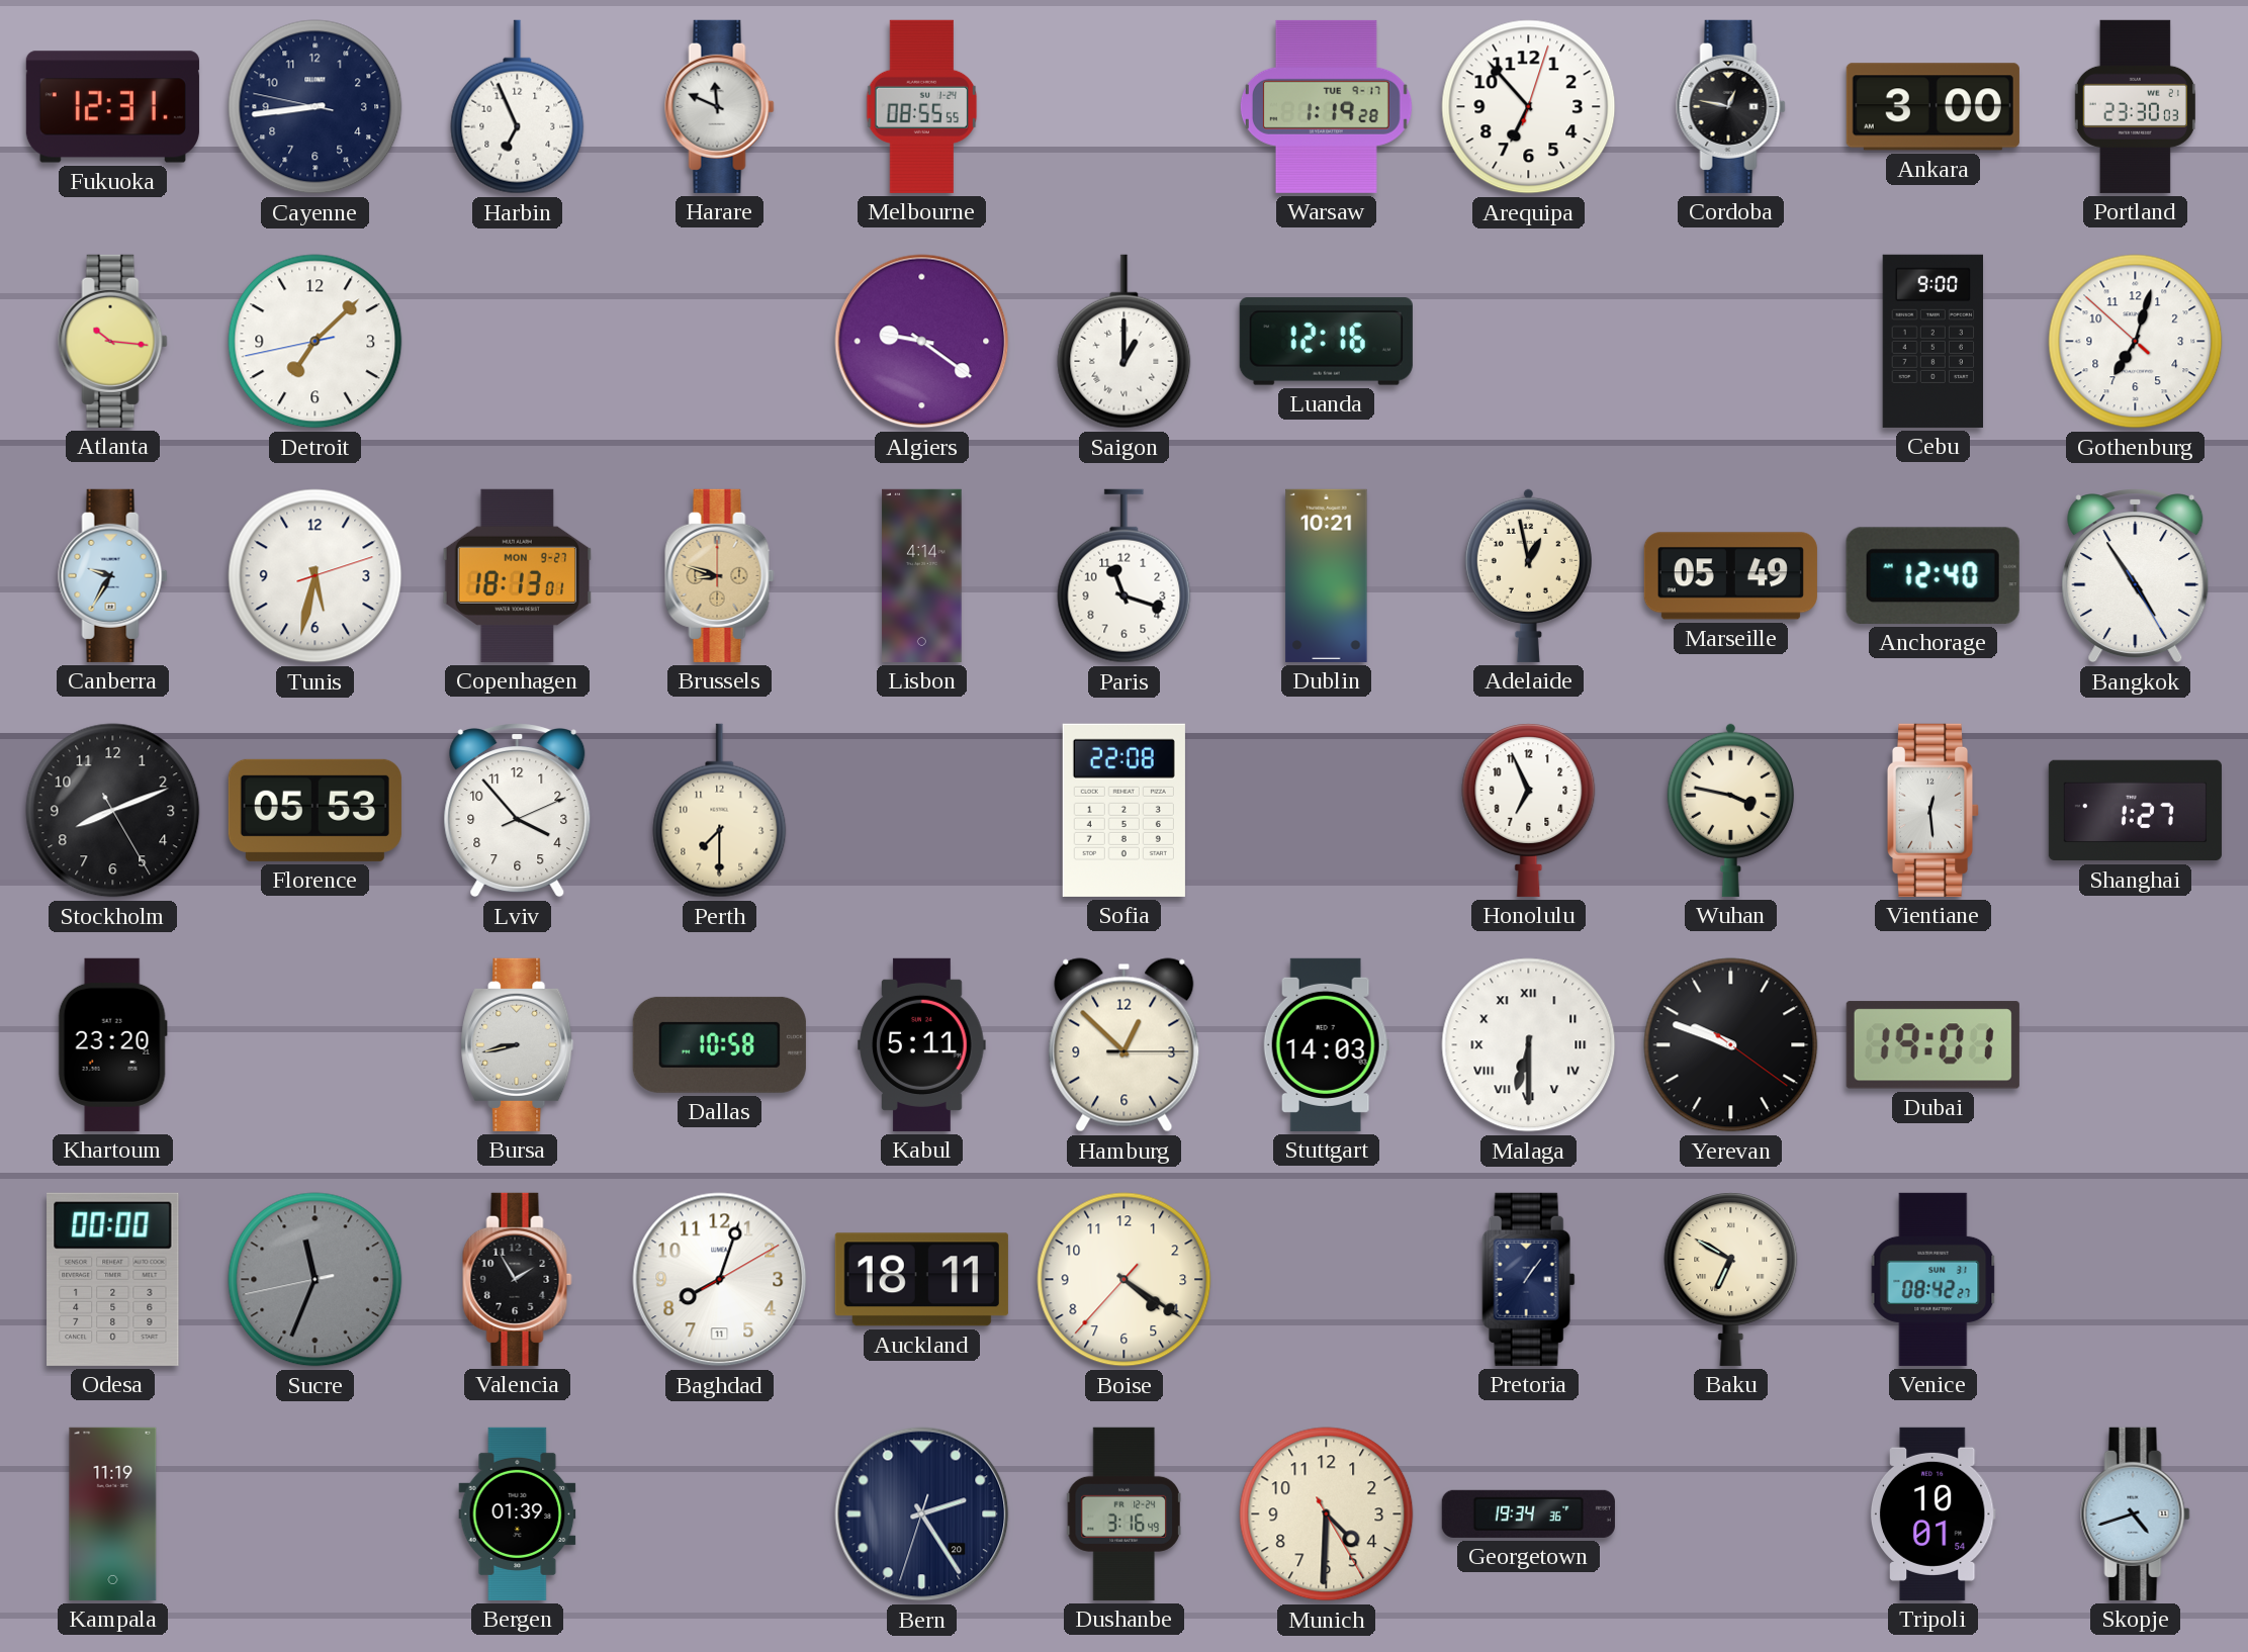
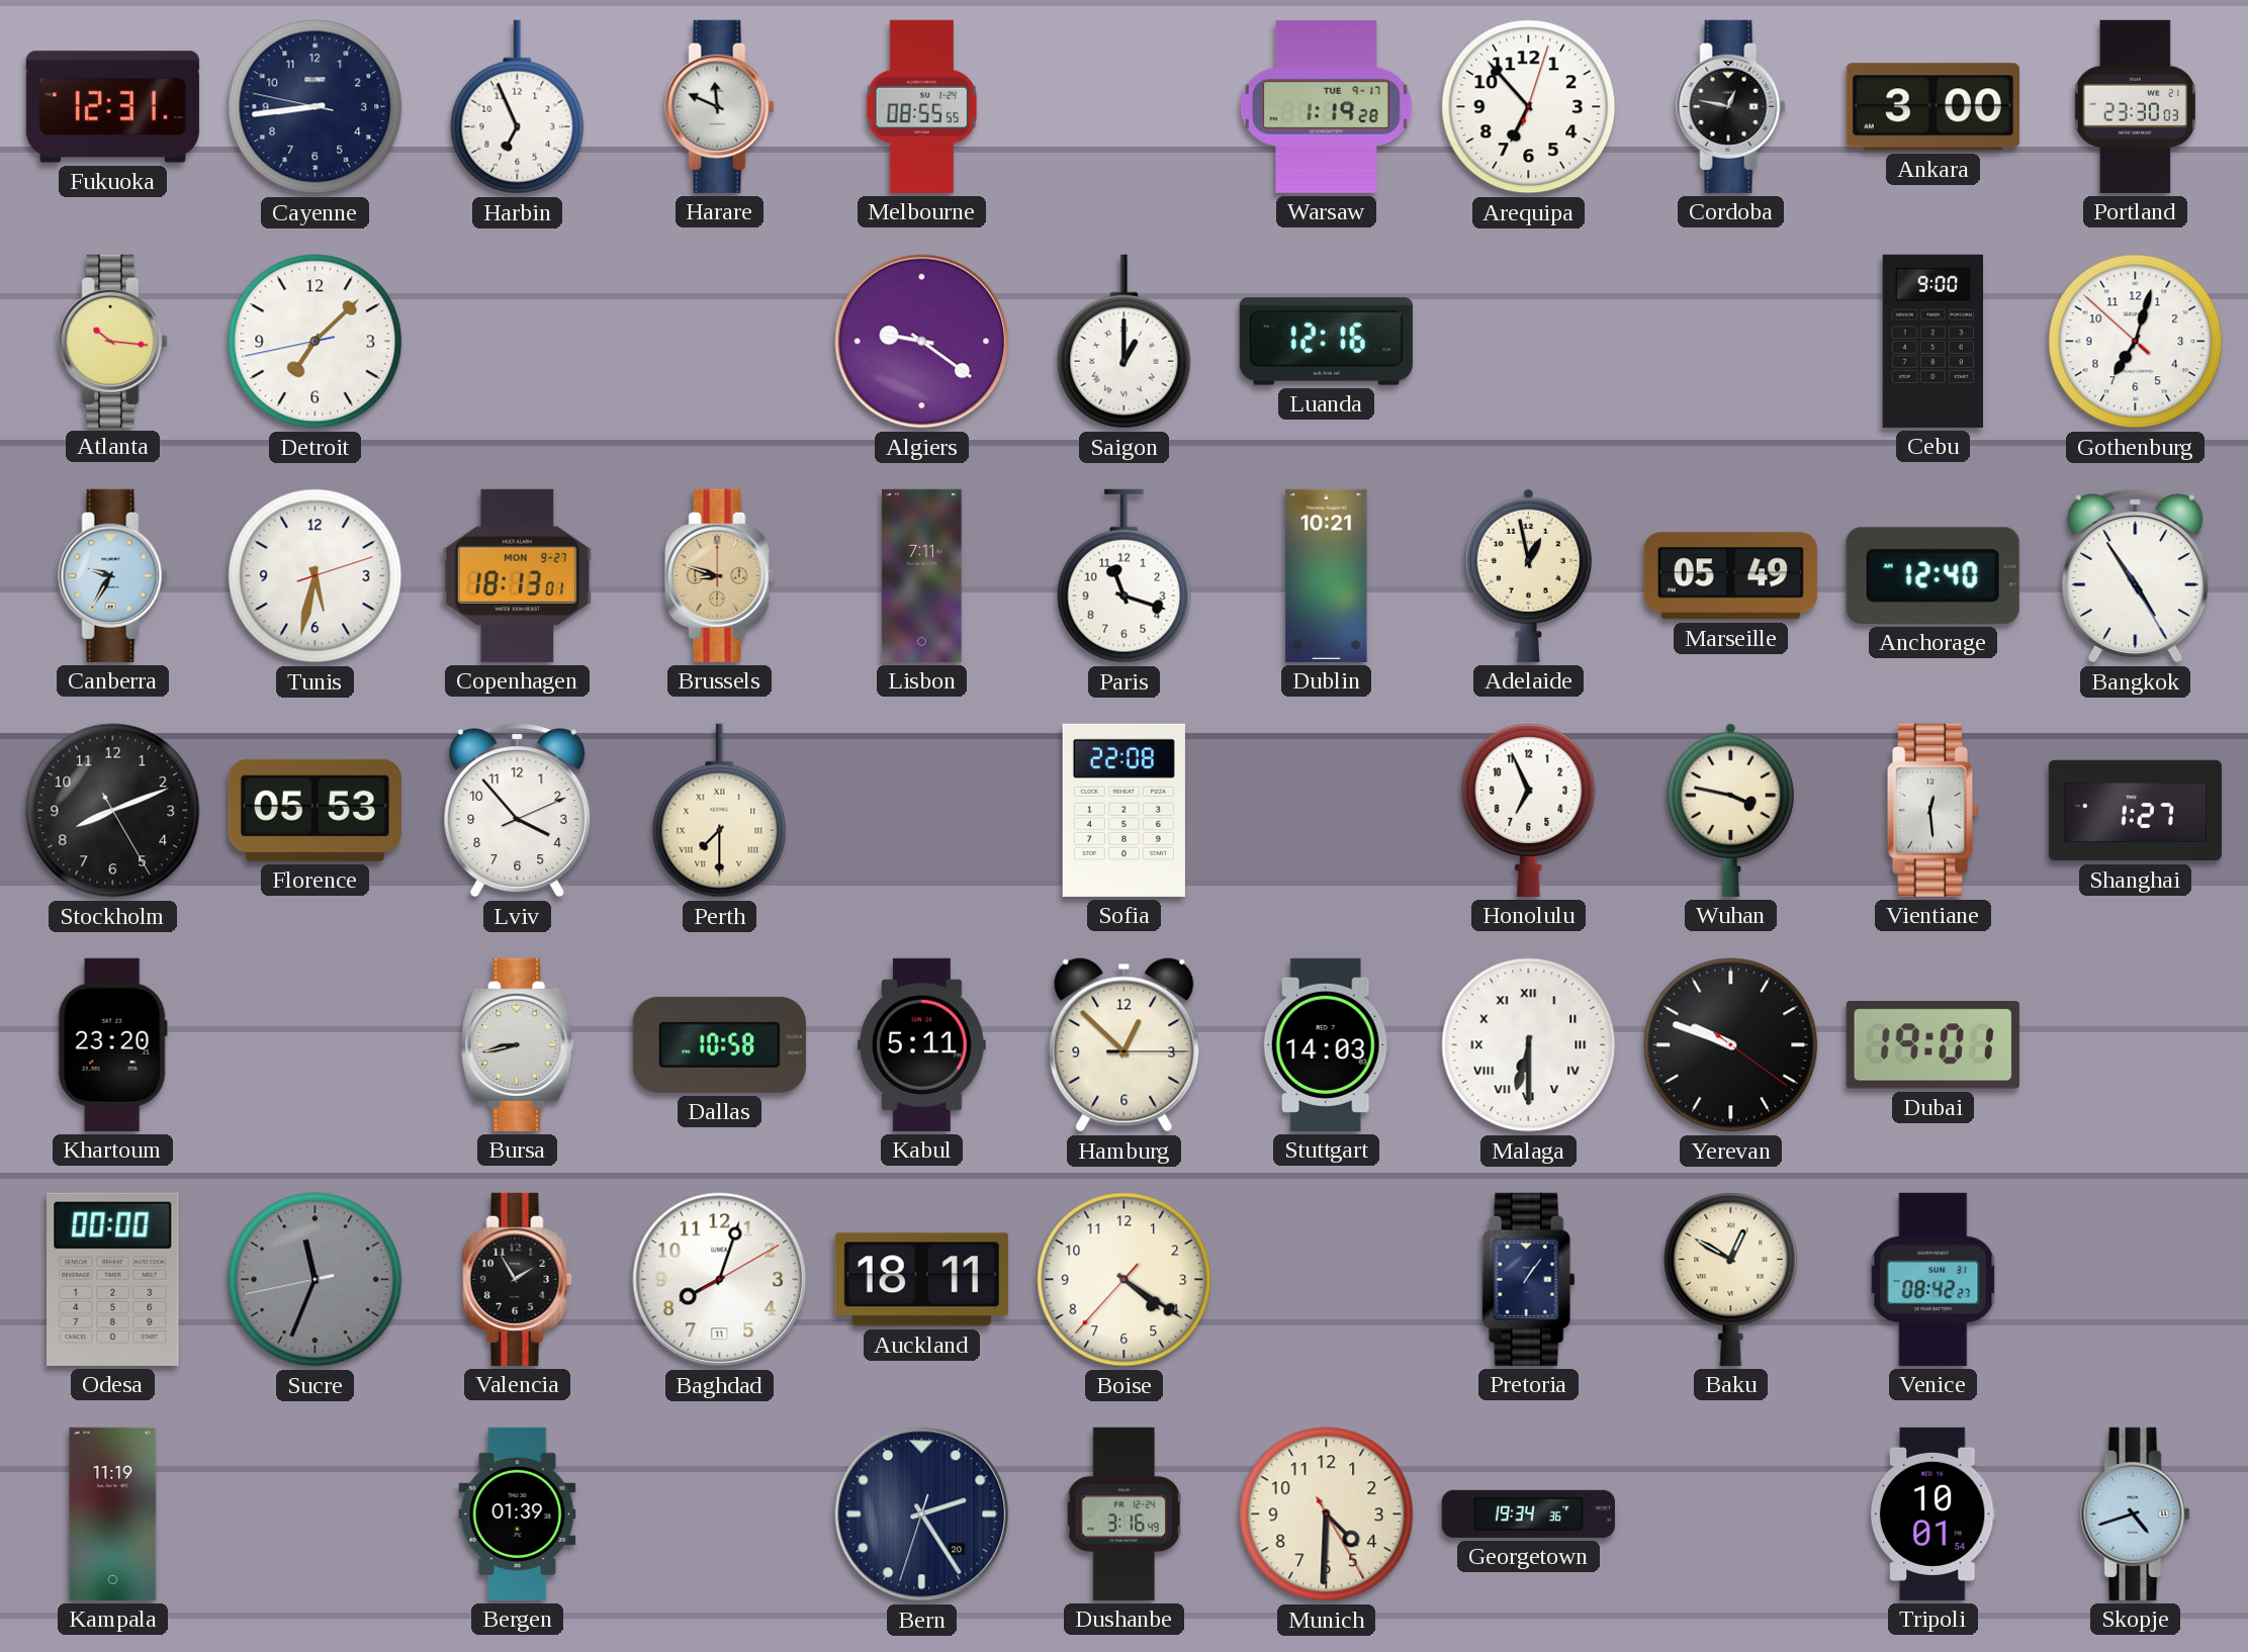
Lisbon: 4:14 -> 7:11
Perth numerals: Arabic -> Roman
Baku: 6:50 -> 12:50
